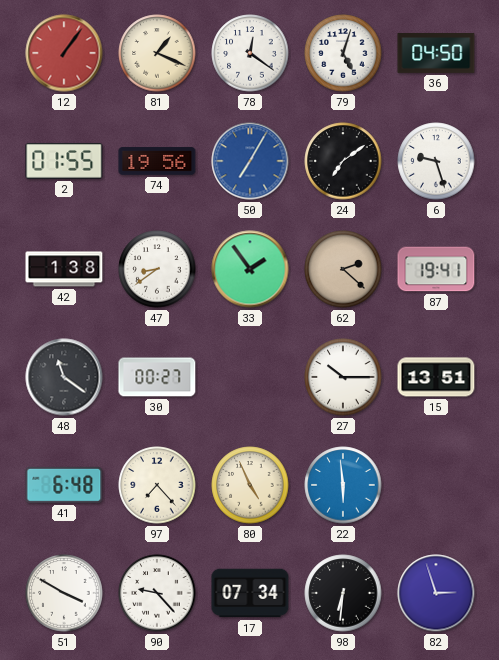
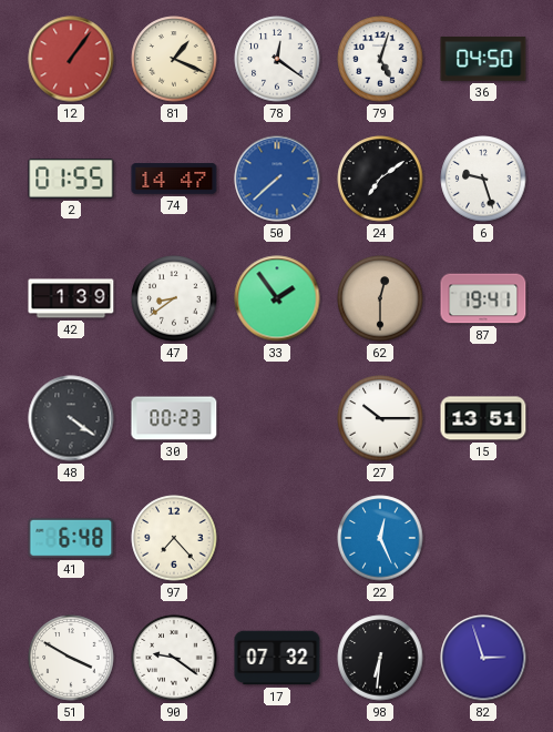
74: 19:56 -> 14:47
50: 7:05 -> 7:38
42: 1:38 -> 1:39
62: 2:22 -> 12:30
48: 11:21 -> 4:21
30: 00:27 -> 00:23
80: 4:56 -> none
22: 5:59 -> 12:26
90: 9:23 -> 9:21
17: 07:34 -> 07:32
